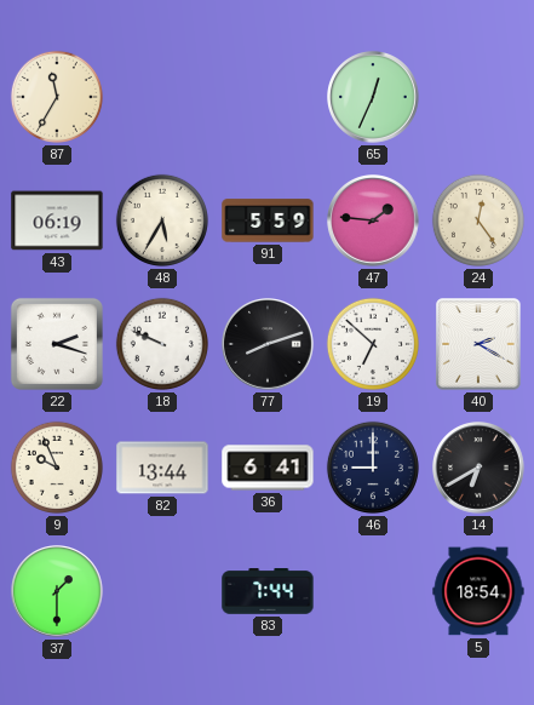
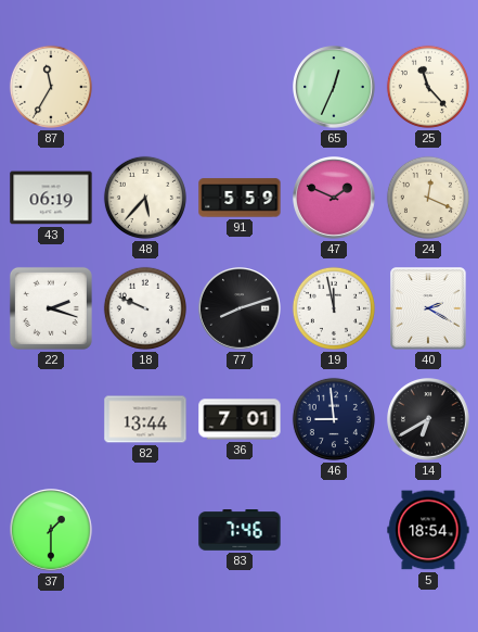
25: none -> 11:23
48: 5:35 -> 5:37
47: 1:46 -> 1:49
24: 12:24 -> 12:19
19: 6:52 -> 11:58
9: 9:56 -> none
36: 6:41 -> 7:01
46: 9:00 -> 8:59
83: 7:44 -> 7:46
